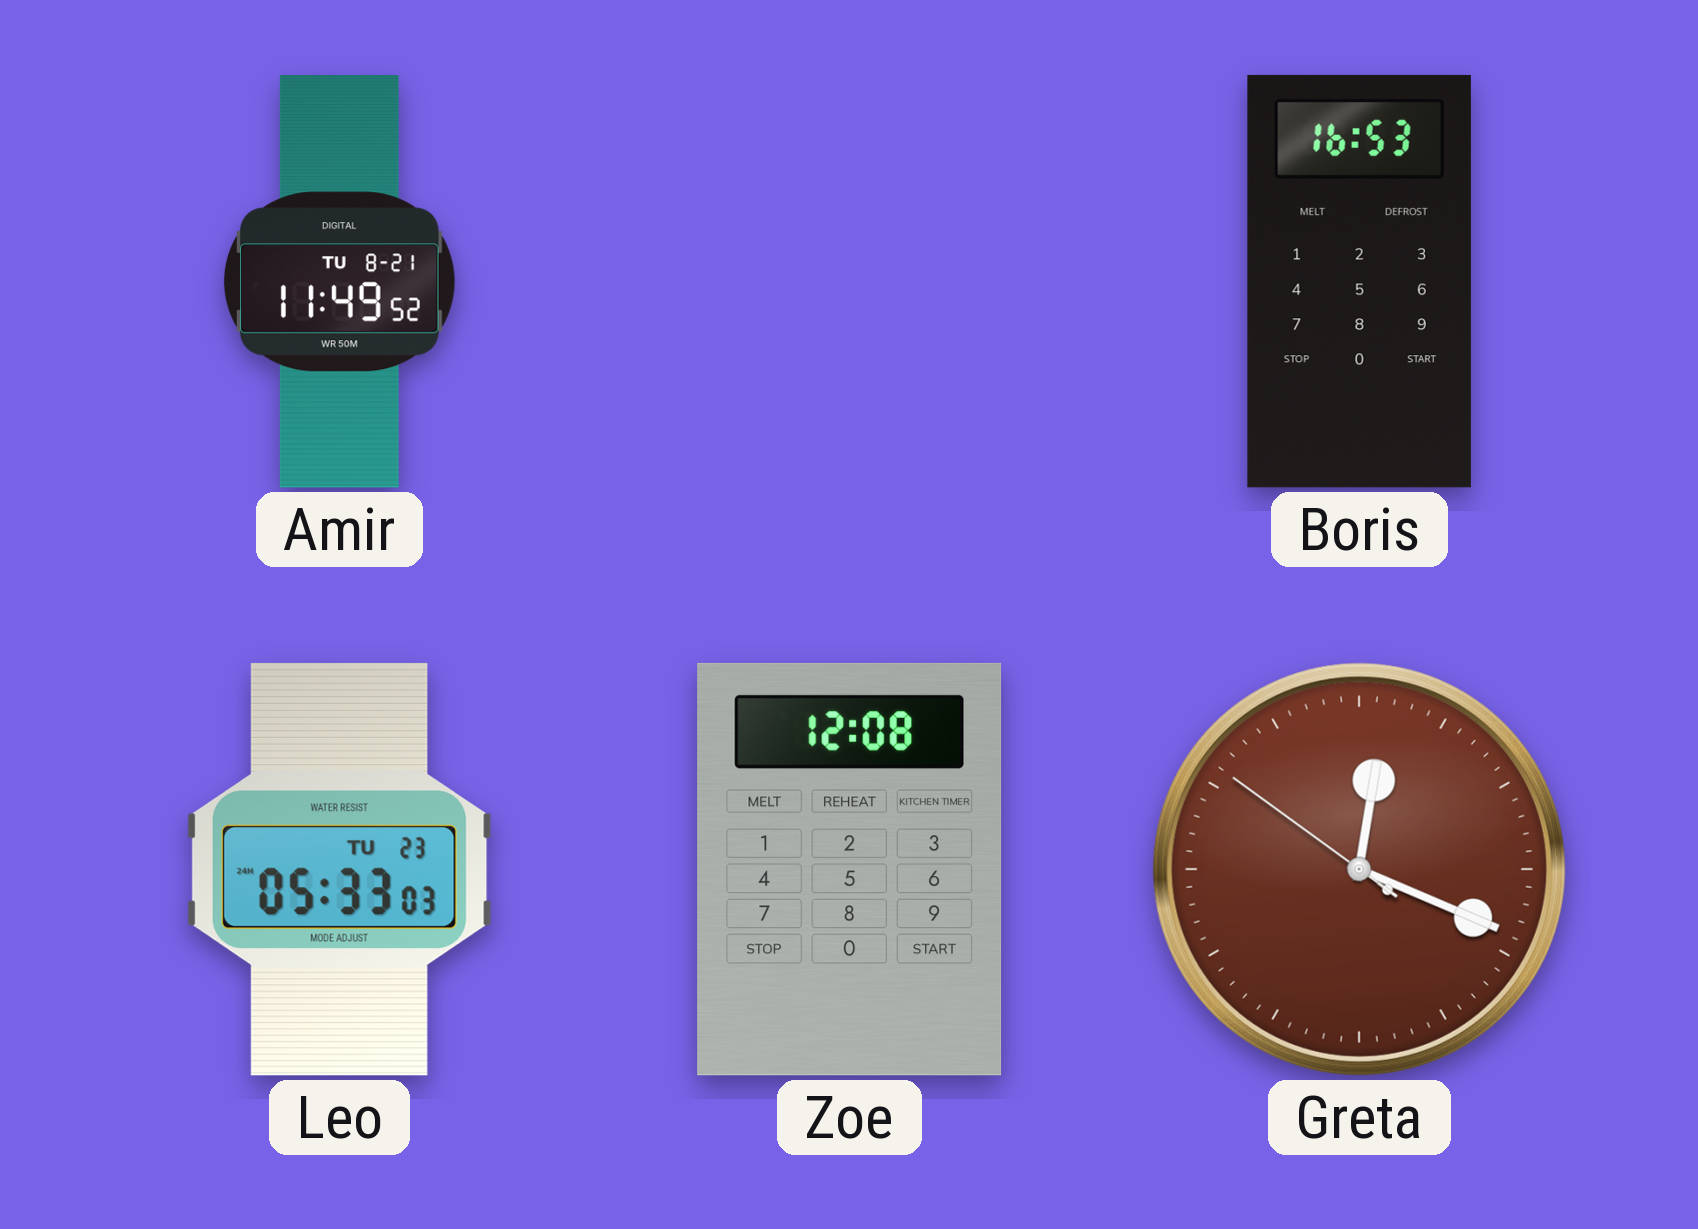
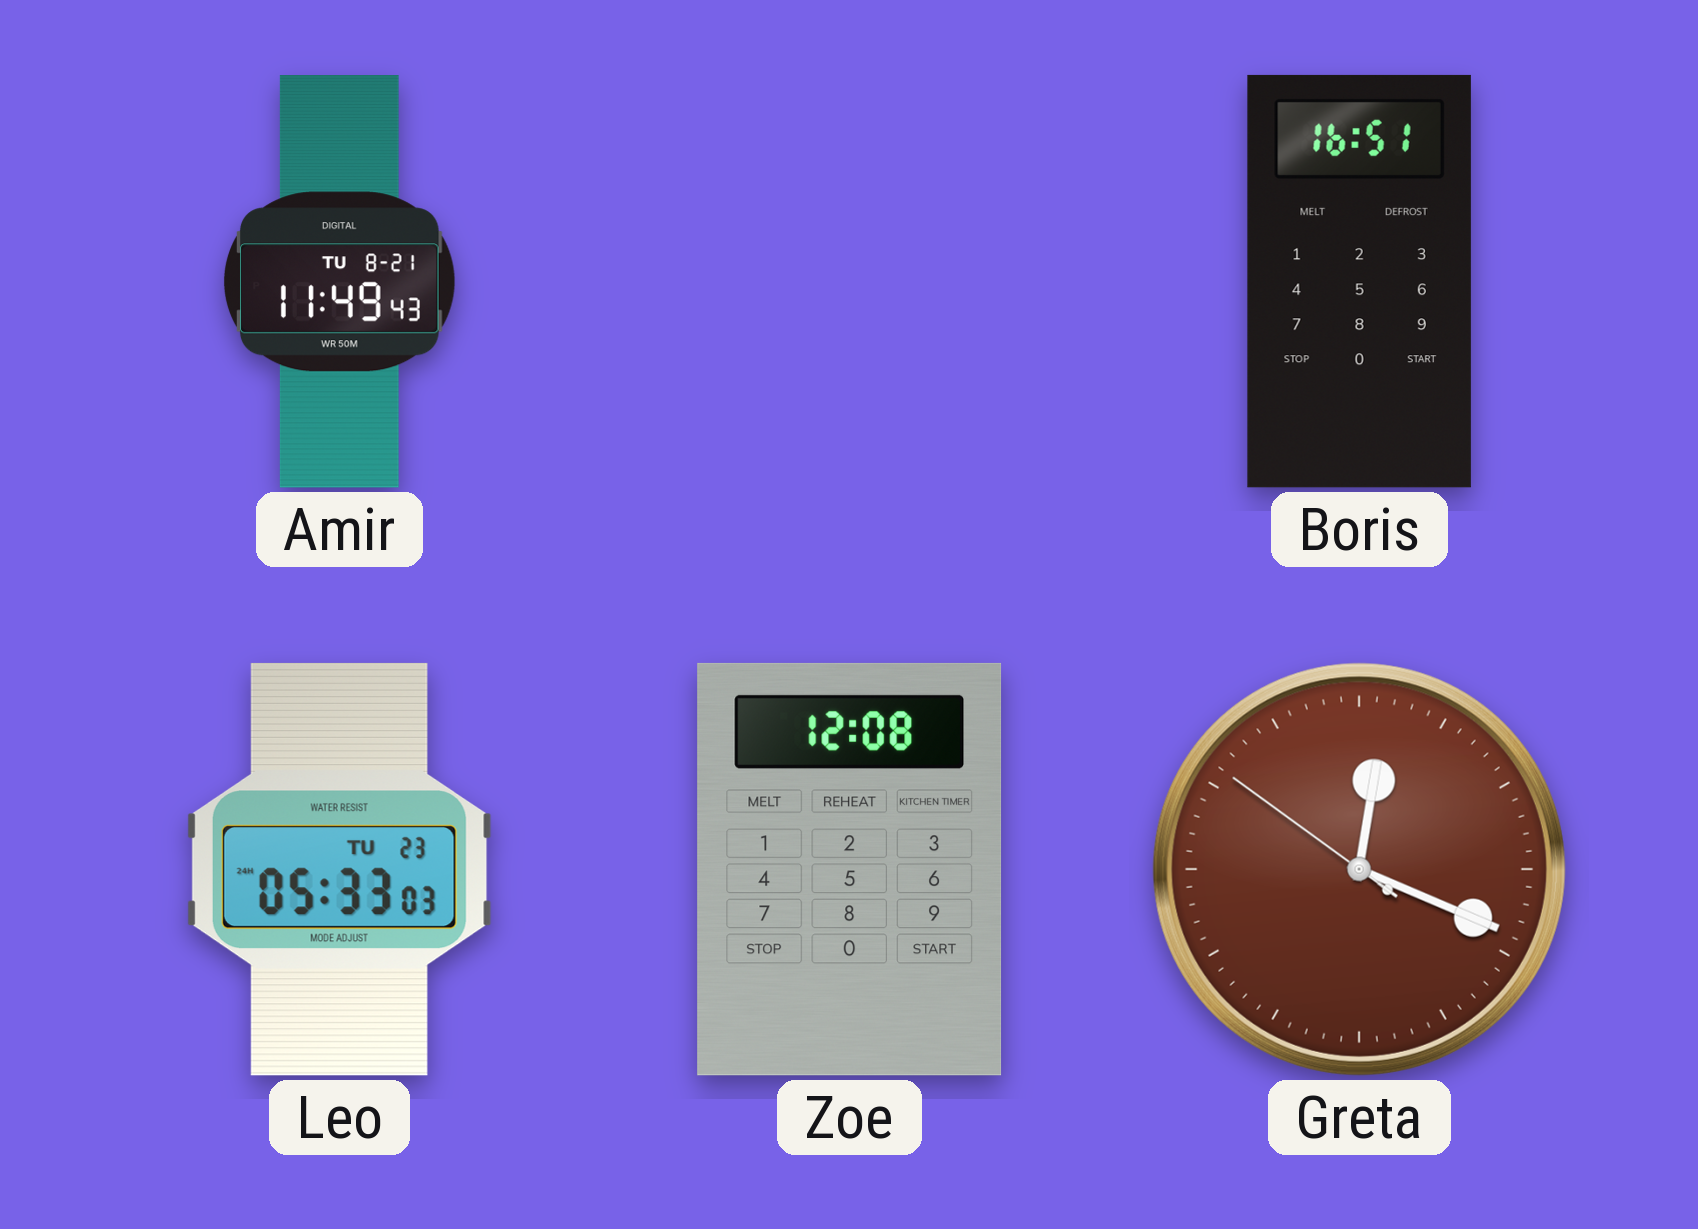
Amir: 11:49:52 -> 11:49:43
Boris: 16:53 -> 16:51
